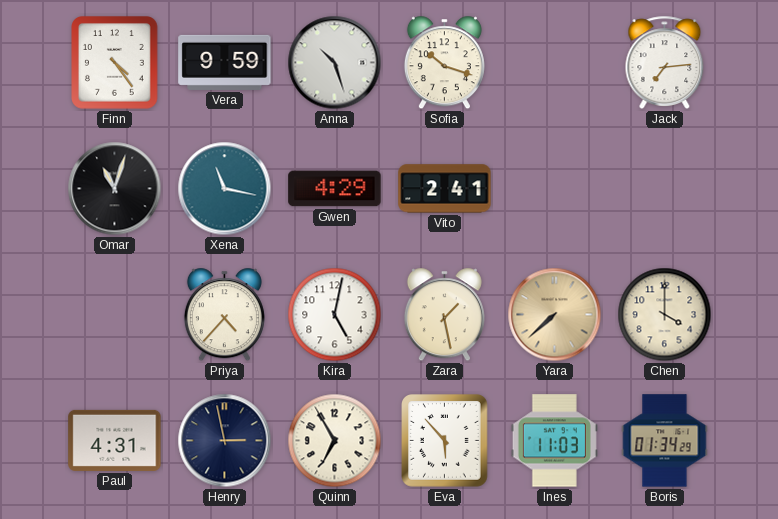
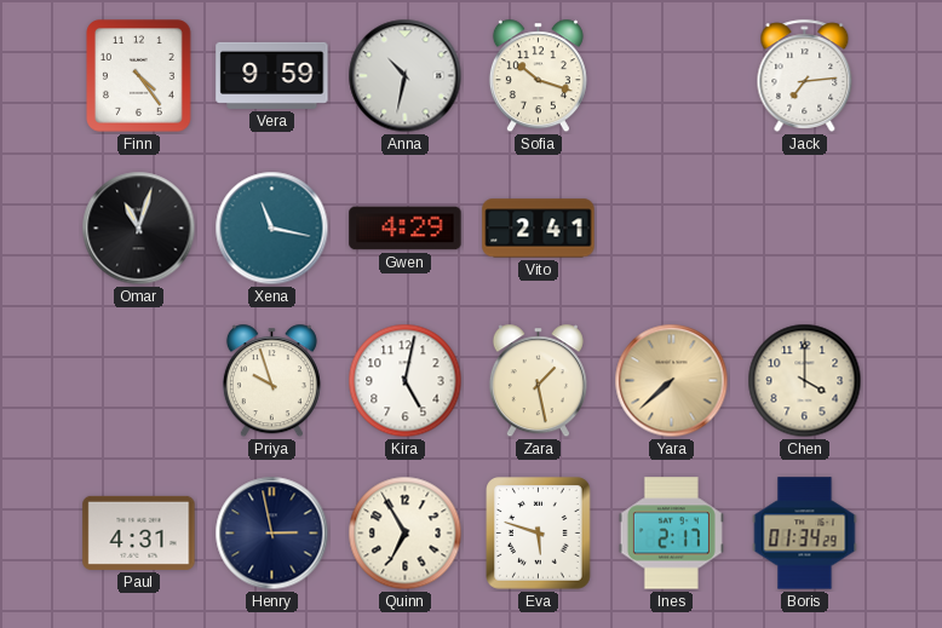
Anna: 10:27 -> 10:32
Priya: 4:37 -> 9:57
Eva: 5:53 -> 5:48
Ines: 11:03 -> 2:17
